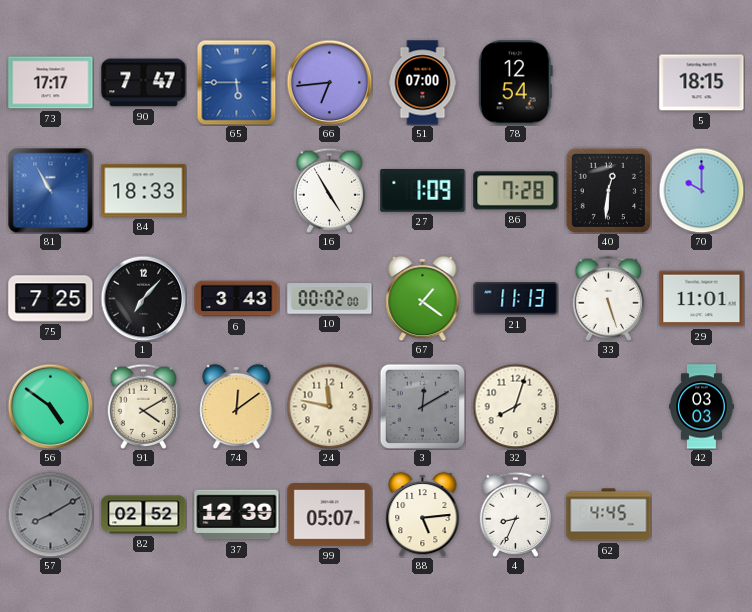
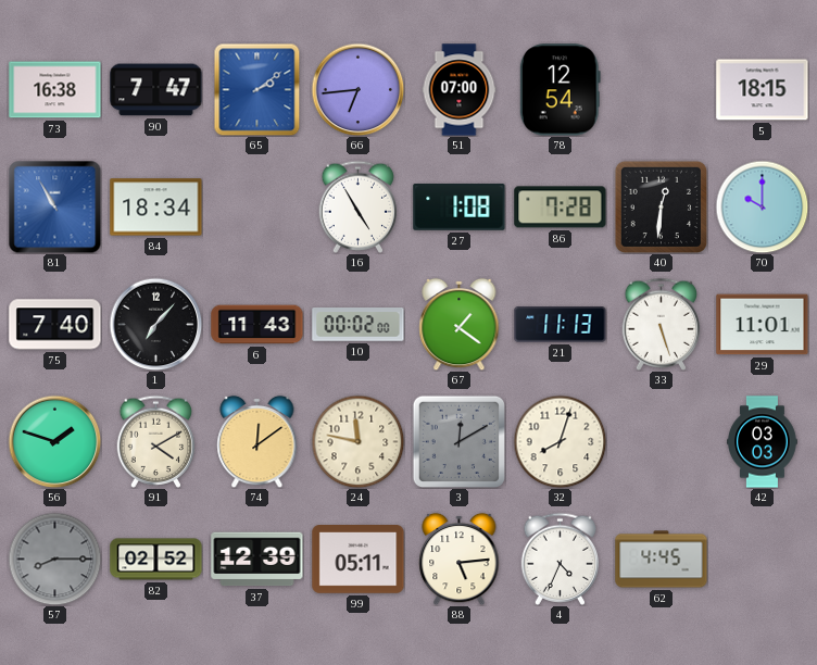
73: 17:17 -> 16:38
65: 5:45 -> 2:09
84: 18:33 -> 18:34
27: 1:09 -> 1:08
75: 7:25 -> 7:40
6: 3:43 -> 11:43
56: 4:51 -> 1:48
57: 8:10 -> 8:15
99: 05:07 -> 05:11
4: 8:34 -> 4:34
